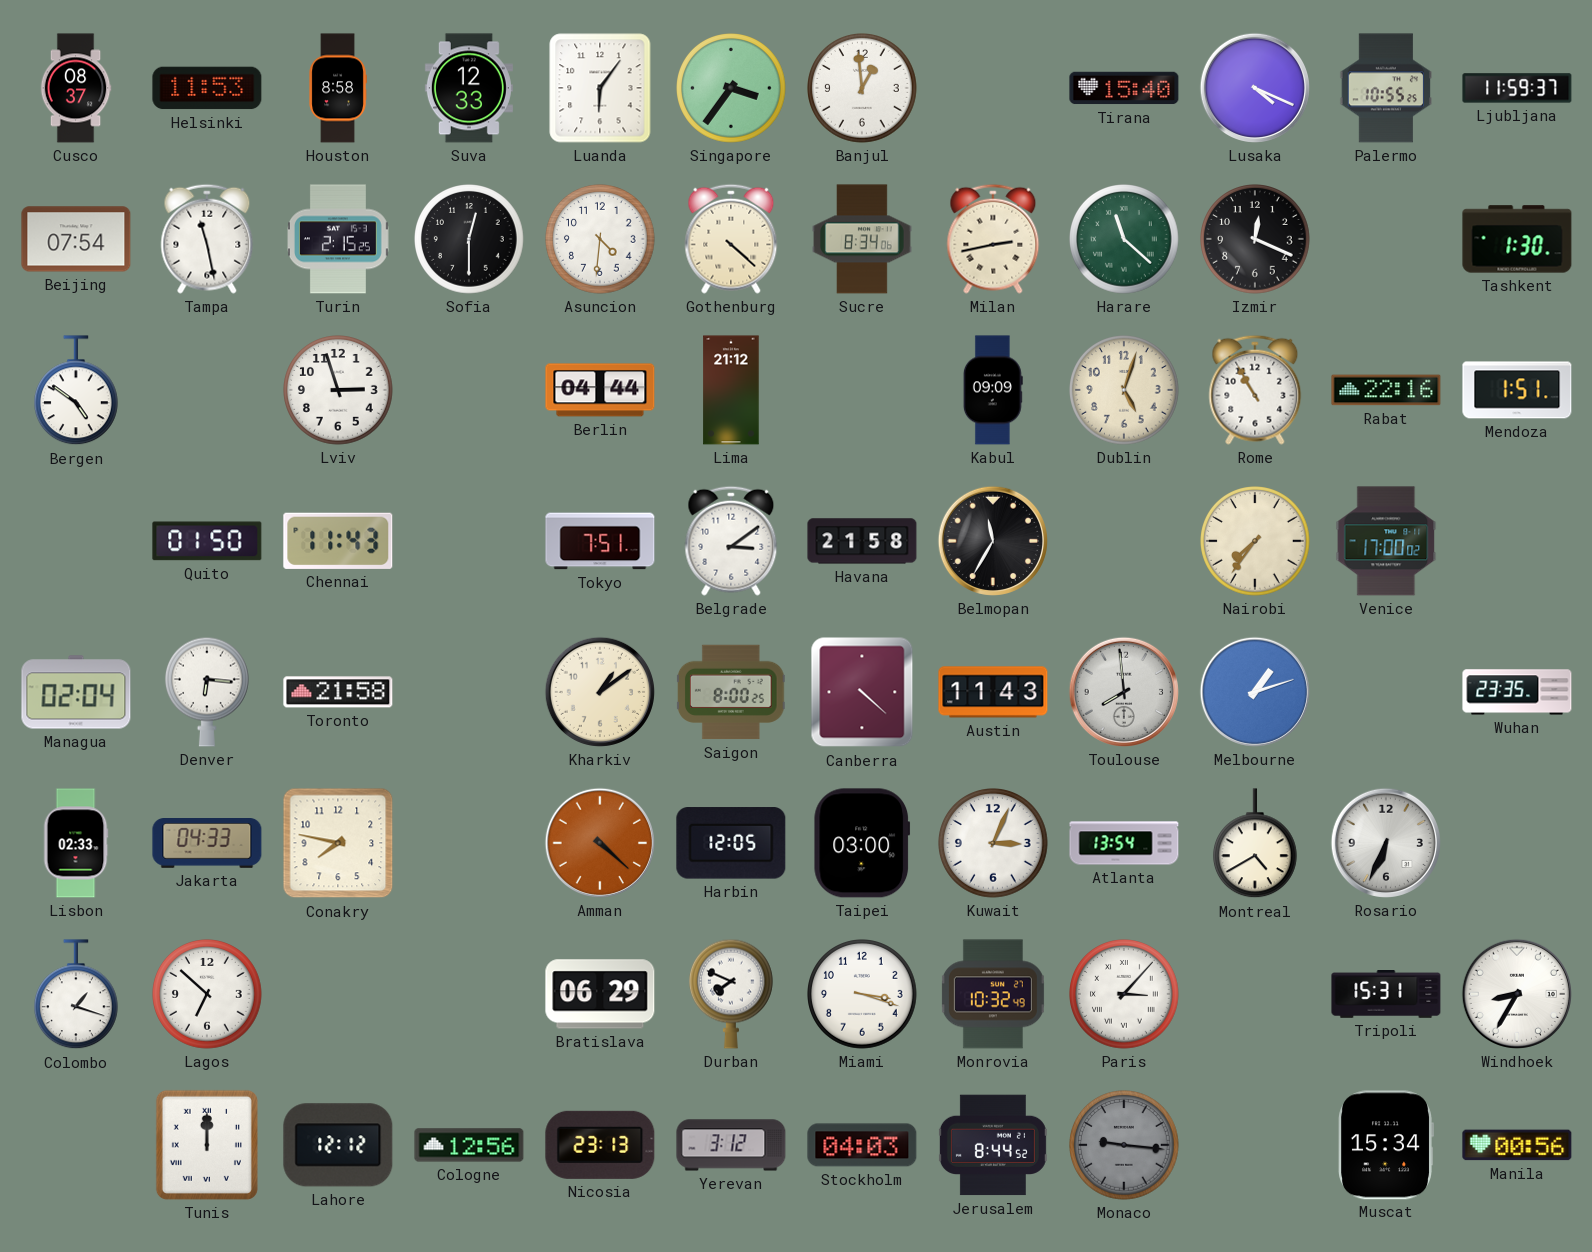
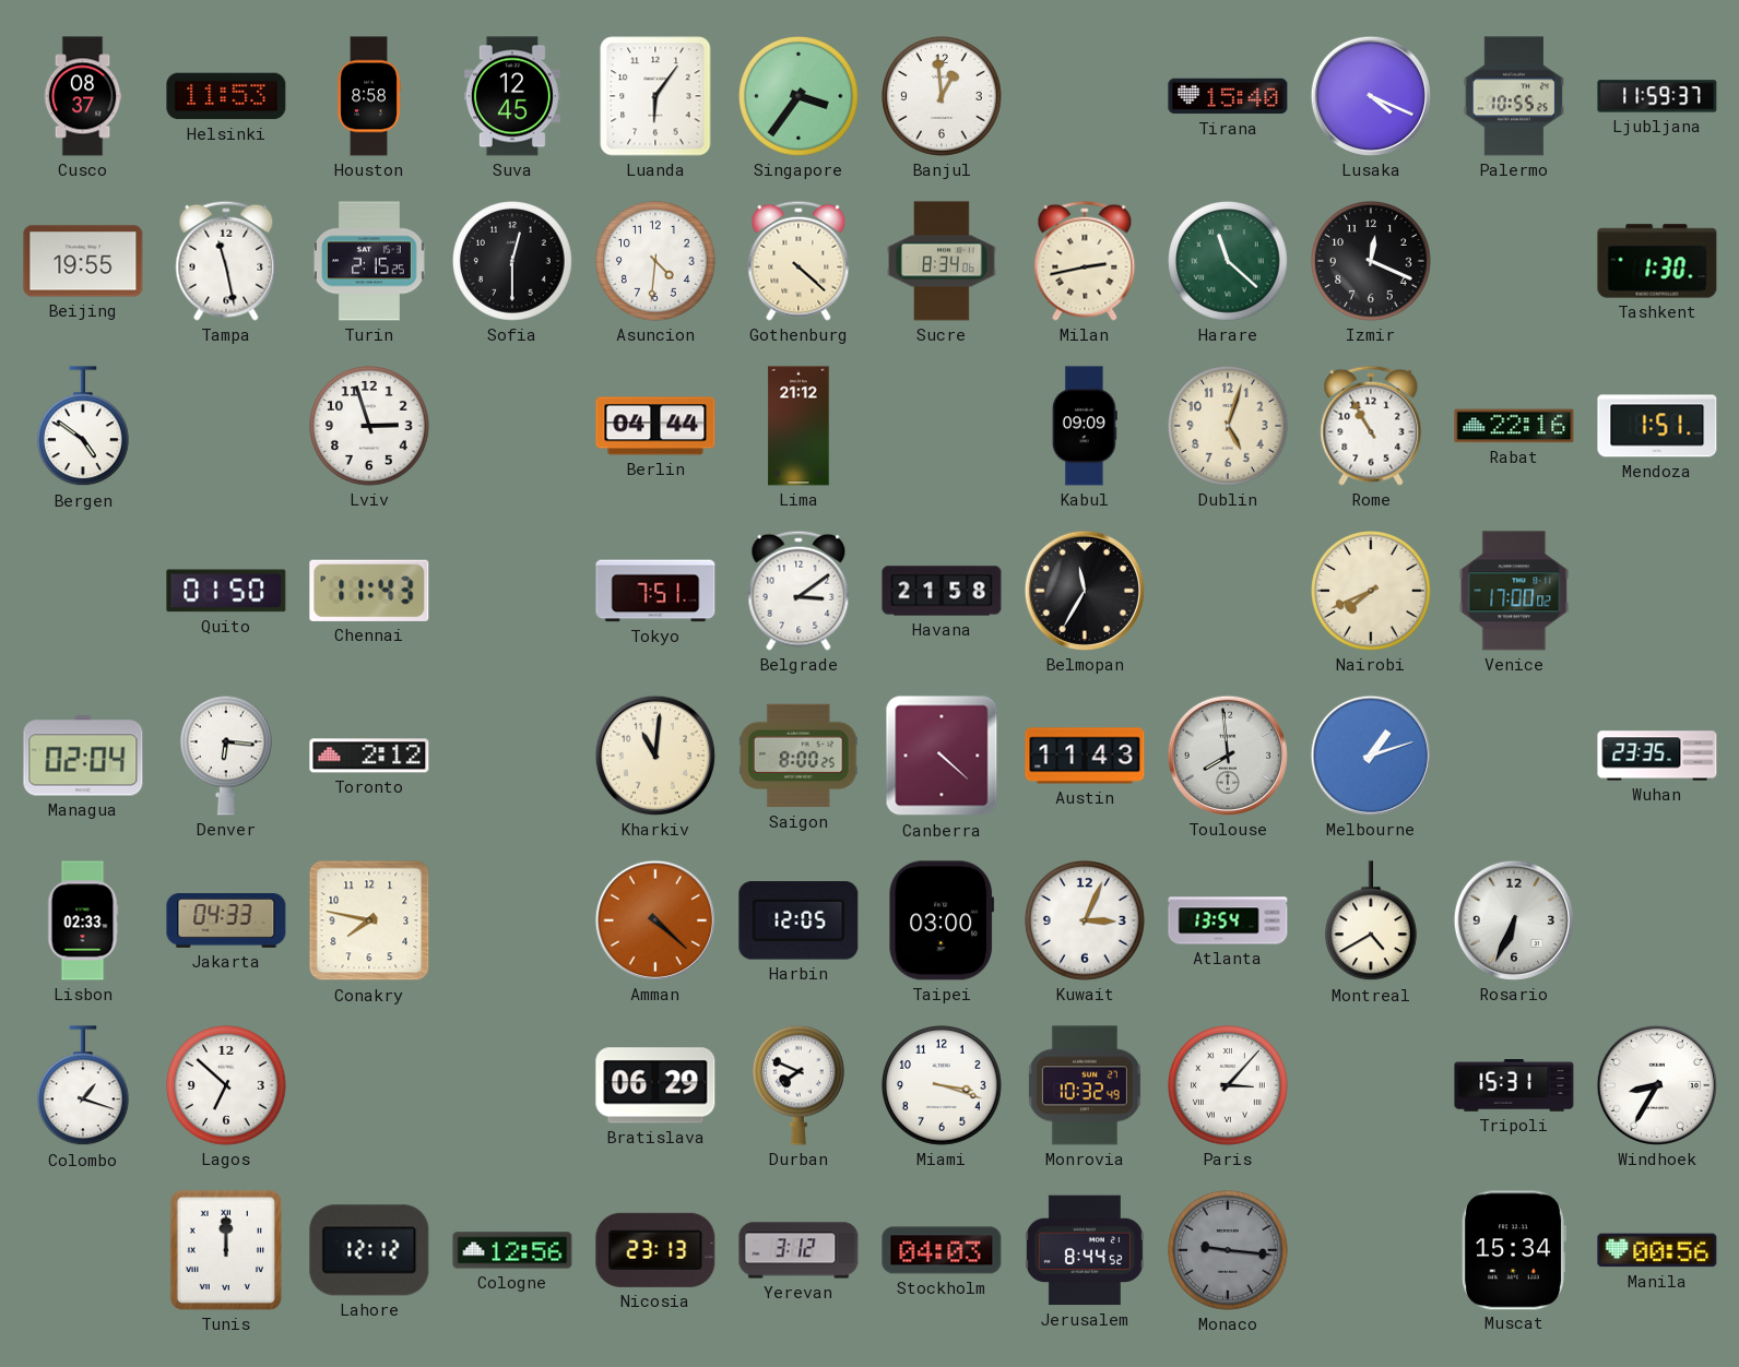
Suva: 12:33 -> 12:45
Beijing: 07:54 -> 19:55
Nairobi: 7:36 -> 7:41
Toronto: 21:58 -> 2:12
Kharkiv: 1:09 -> 11:01
